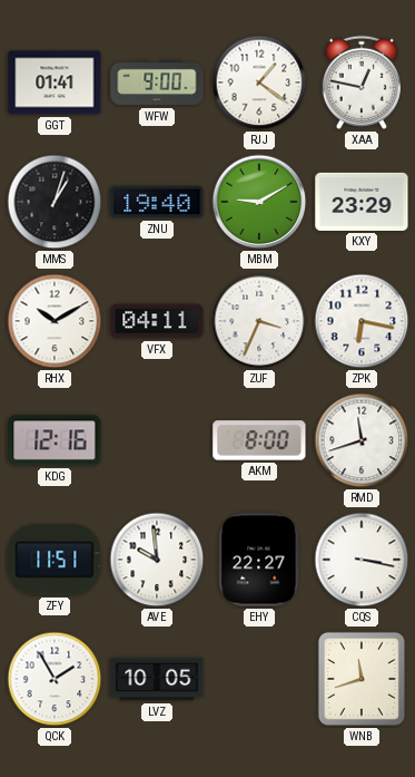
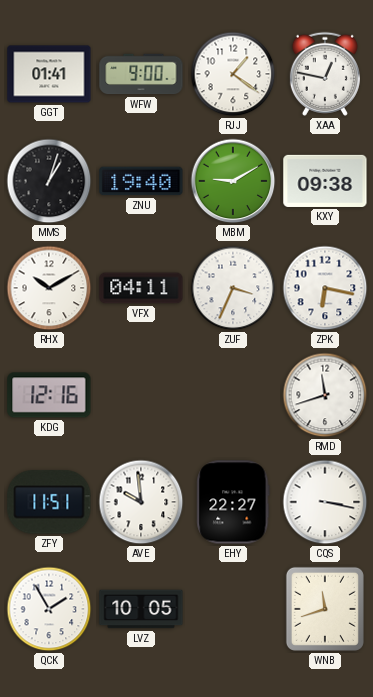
KXY: 23:29 -> 09:38
AKM: 8:00 -> none
